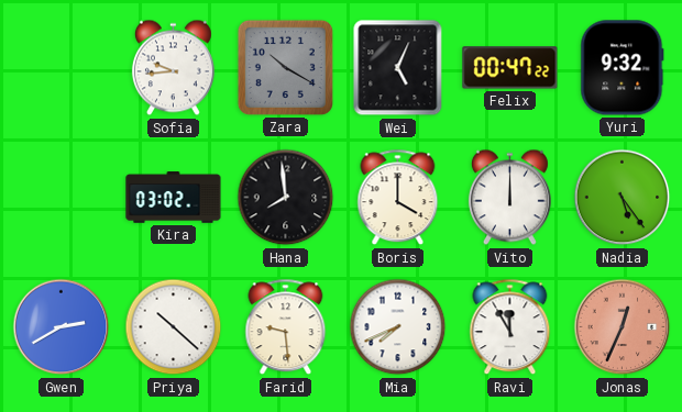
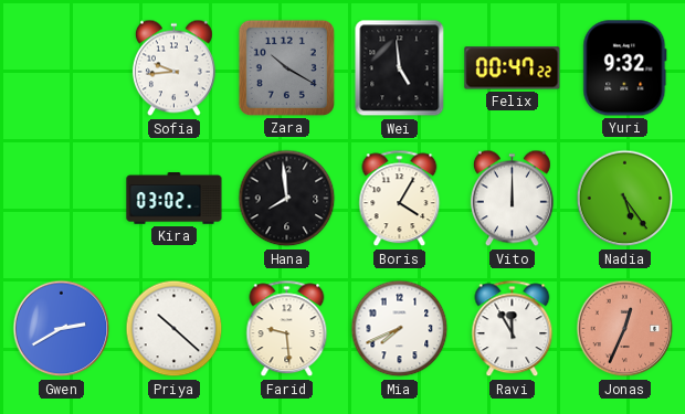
Wei: 5:04 -> 4:59
Boris: 4:00 -> 4:05
